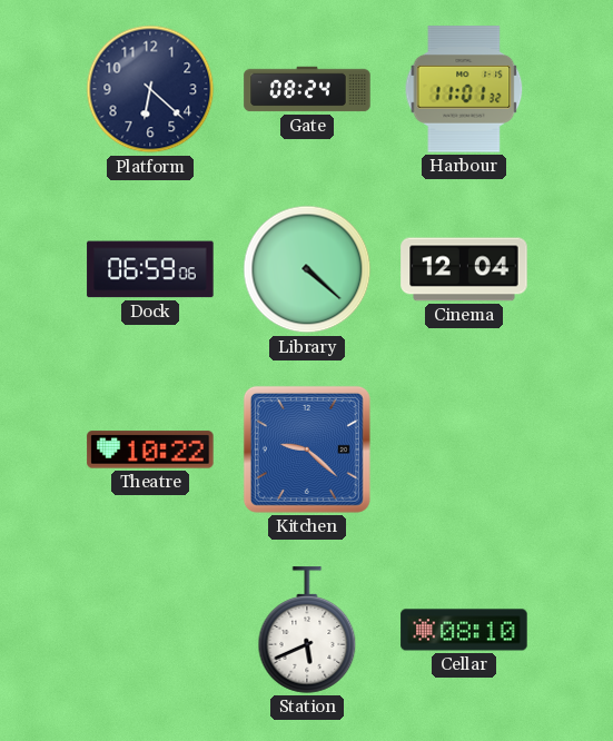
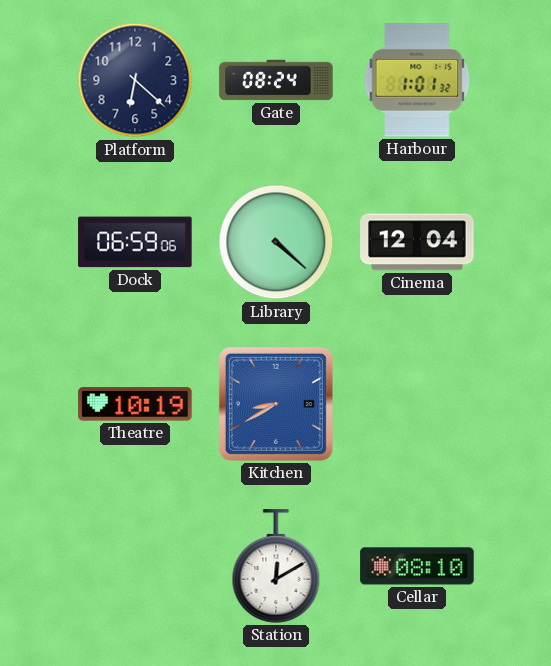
Harbour: 11:01 -> 1:01
Theatre: 10:22 -> 10:19
Kitchen: 9:22 -> 8:40
Station: 5:41 -> 12:10
